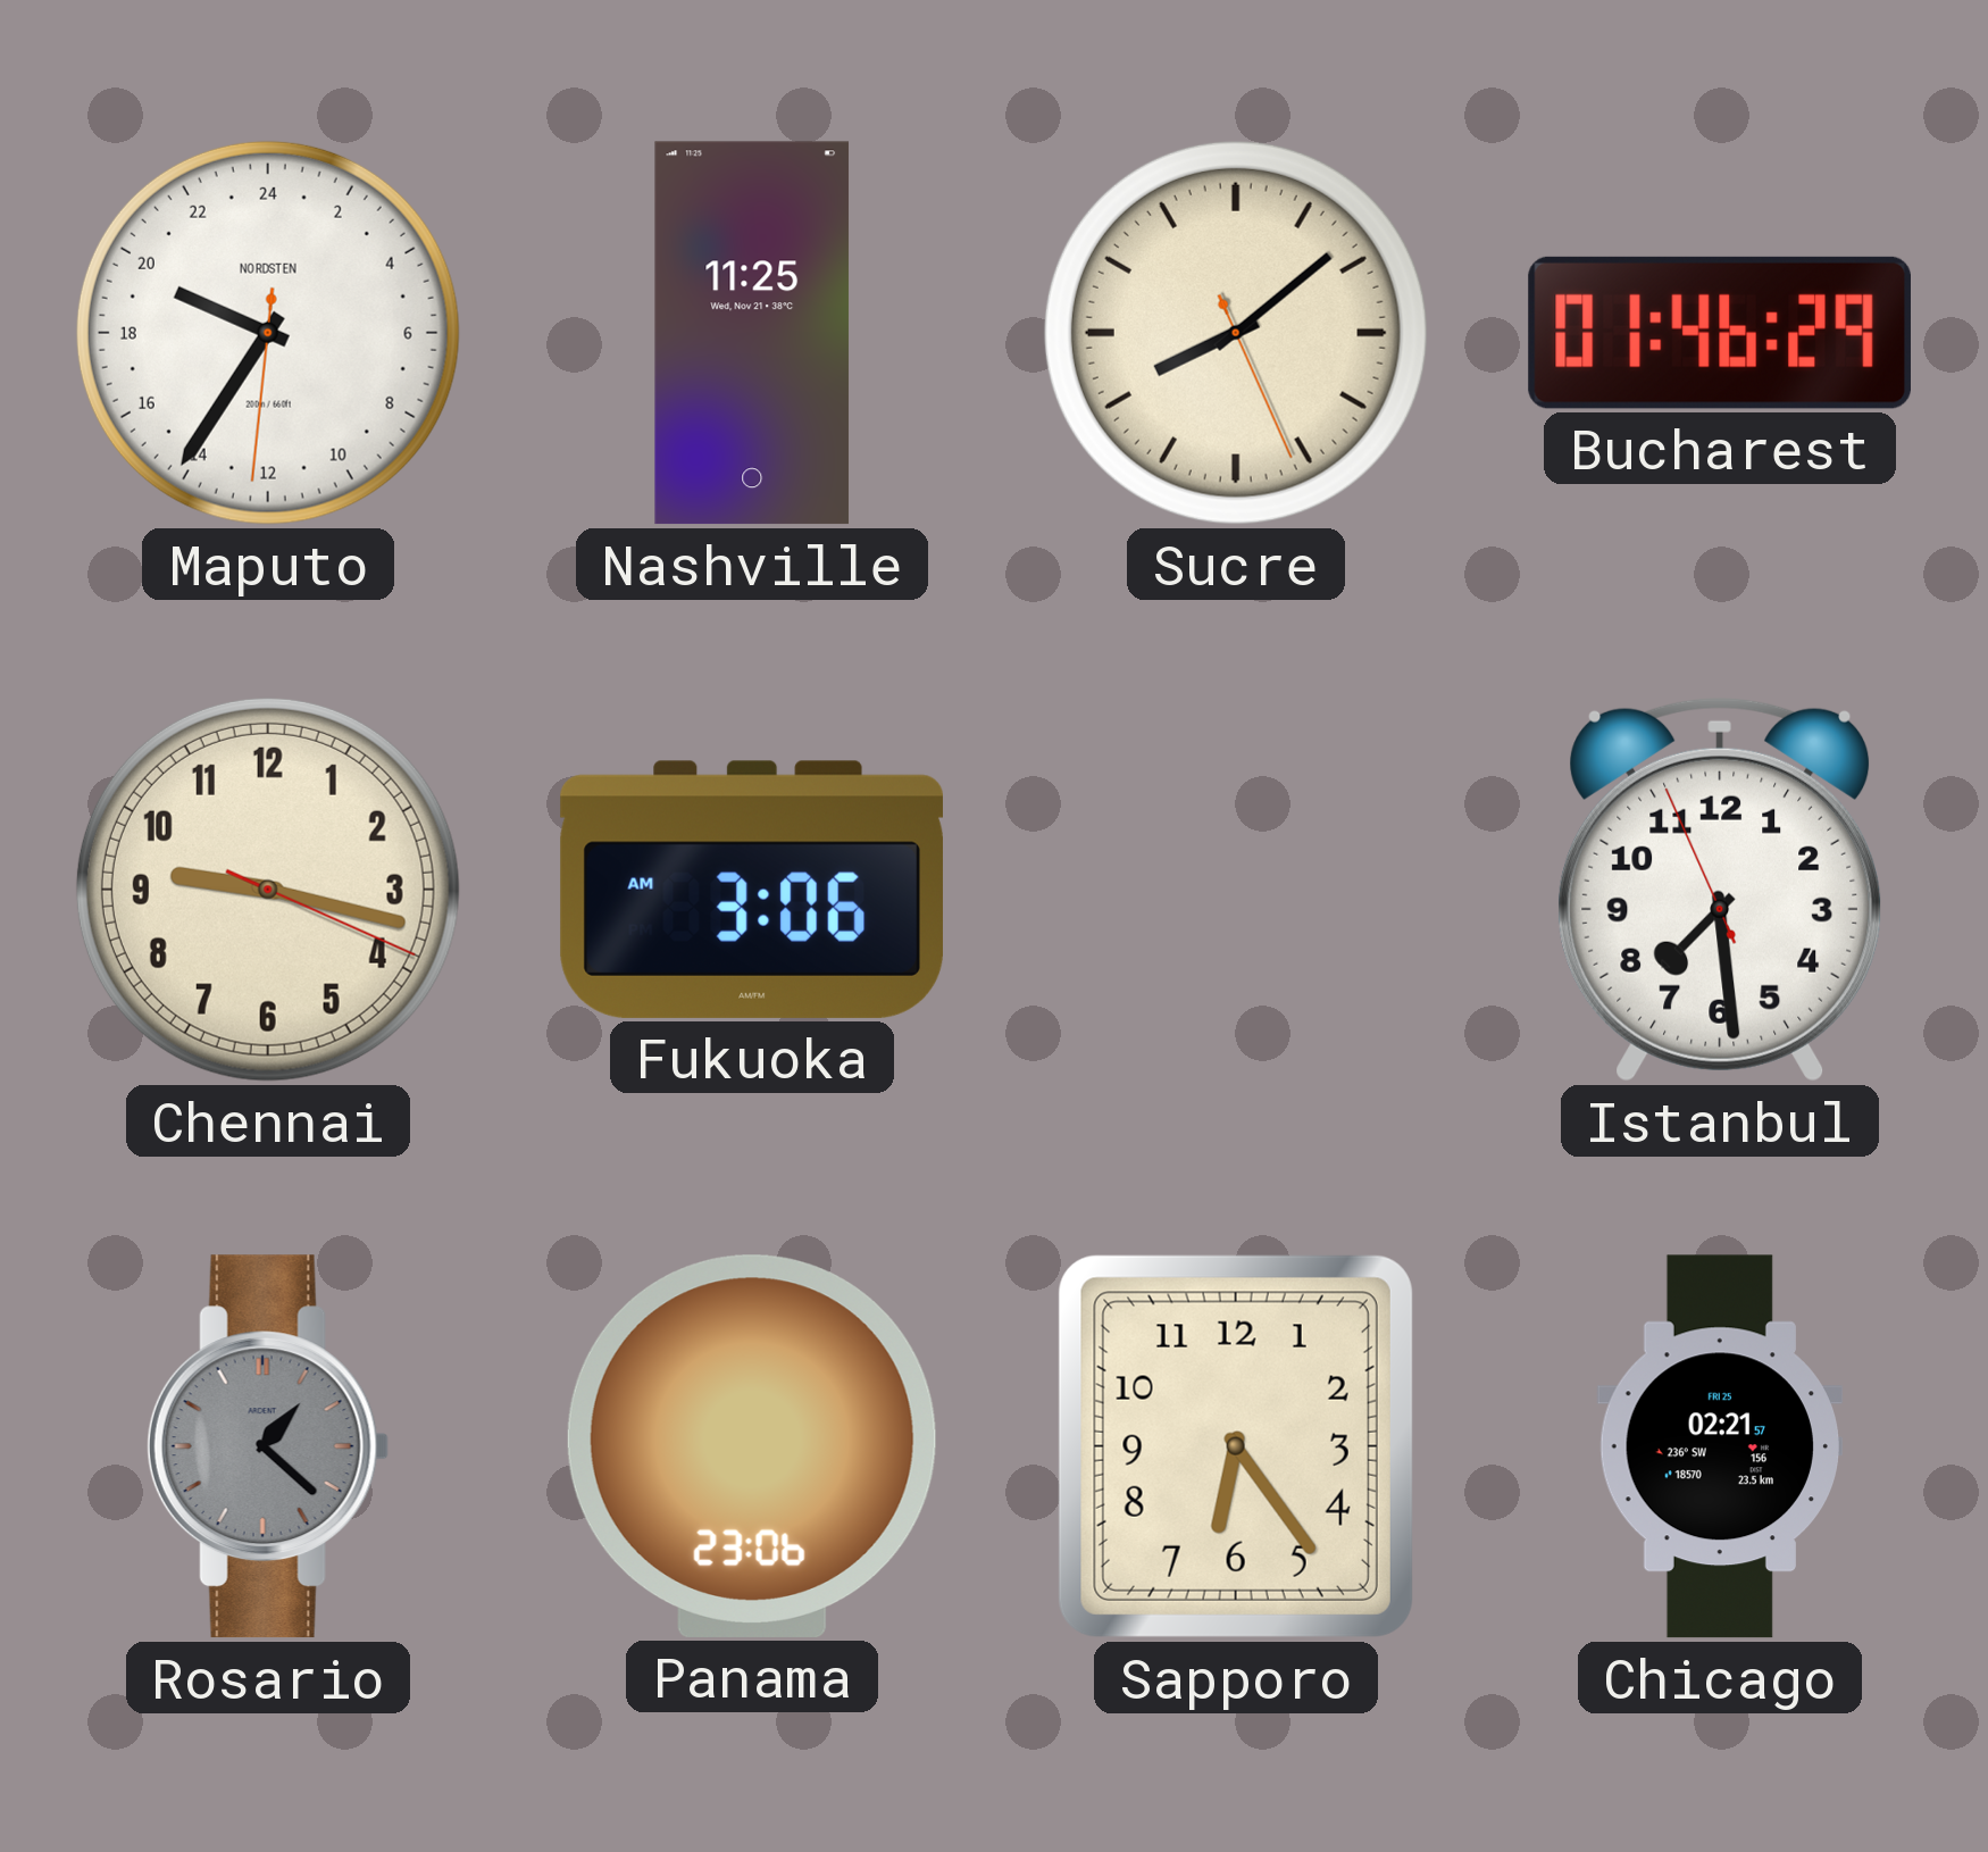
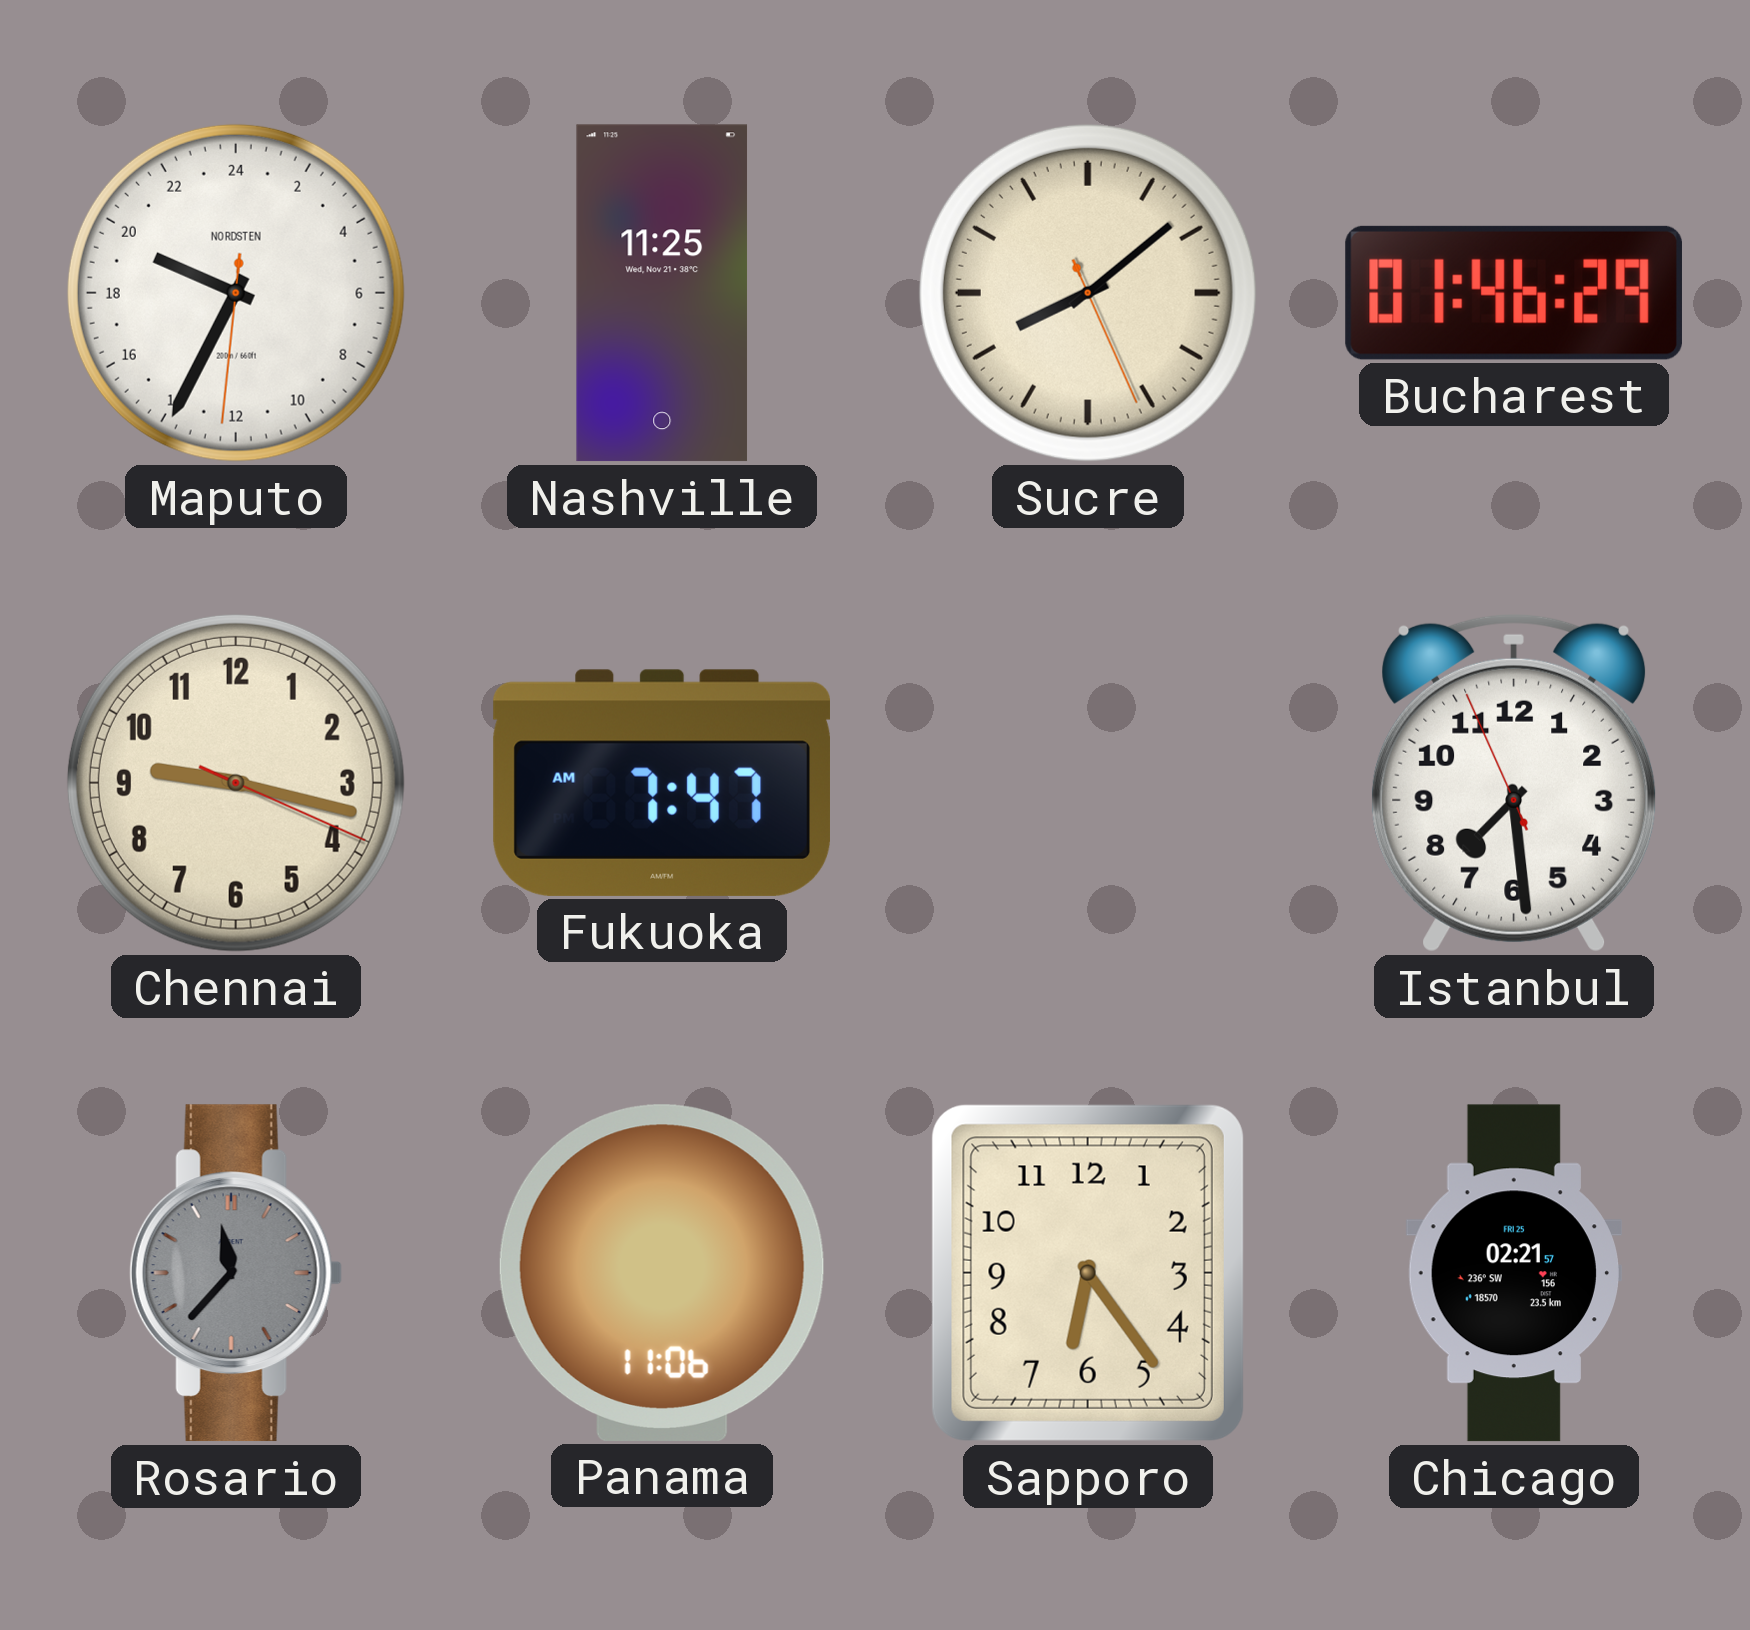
Maputo: 19:35 -> 19:34
Fukuoka: 3:06 -> 7:47
Rosario: 1:22 -> 11:37
Panama: 23:06 -> 11:06
